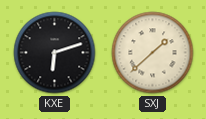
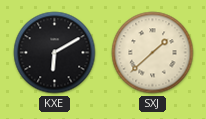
KXE: 6:12 -> 6:10
